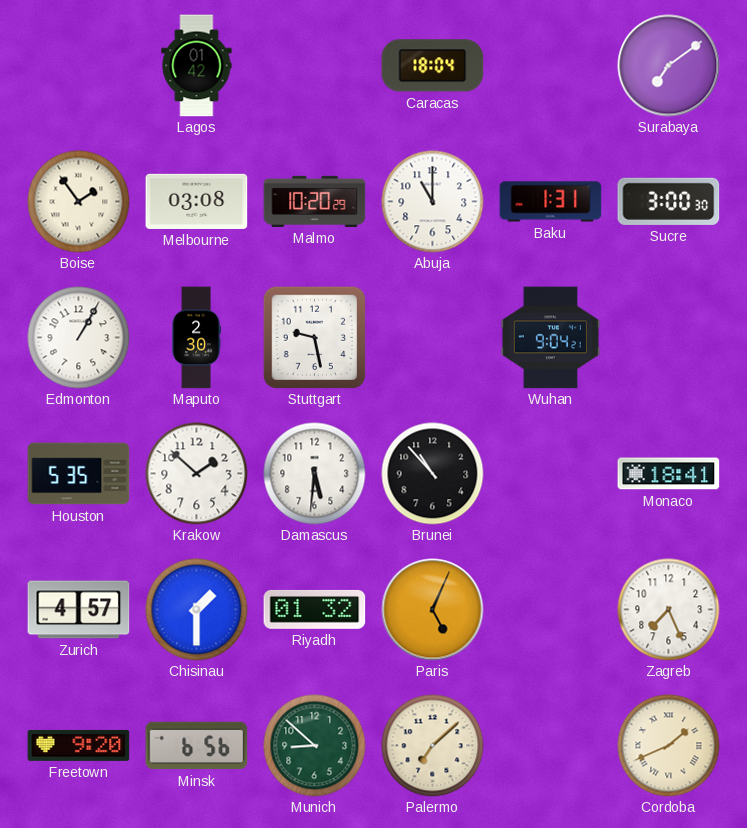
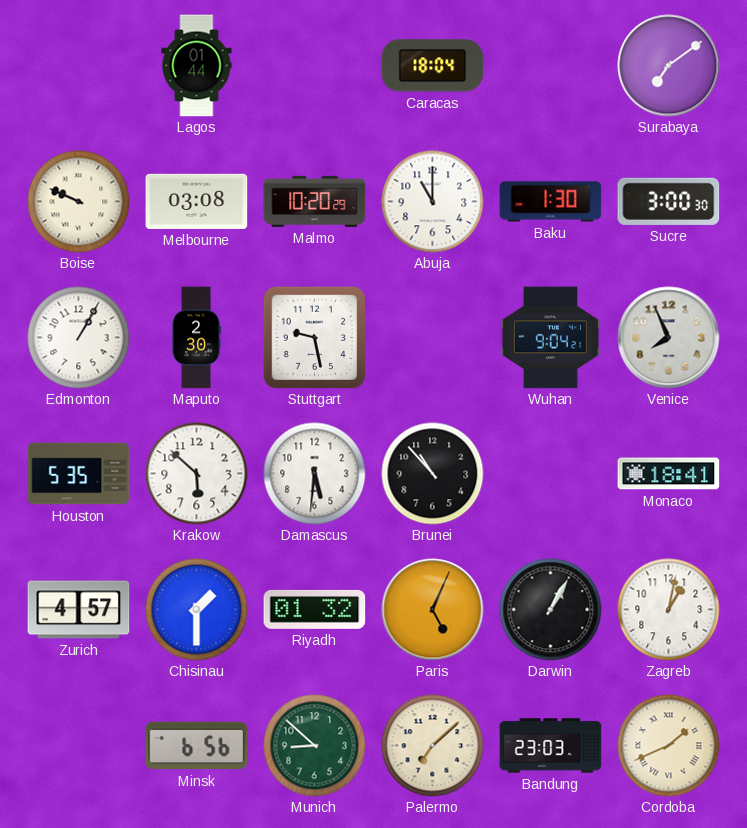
Lagos: 01:42 -> 01:44
Boise: 1:54 -> 9:49
Baku: 1:31 -> 1:30
Venice: none -> 7:56
Krakow: 1:52 -> 5:52
Darwin: none -> 1:05
Zagreb: 7:26 -> 1:02
Freetown: 9:20 -> none
Bandung: none -> 23:03
